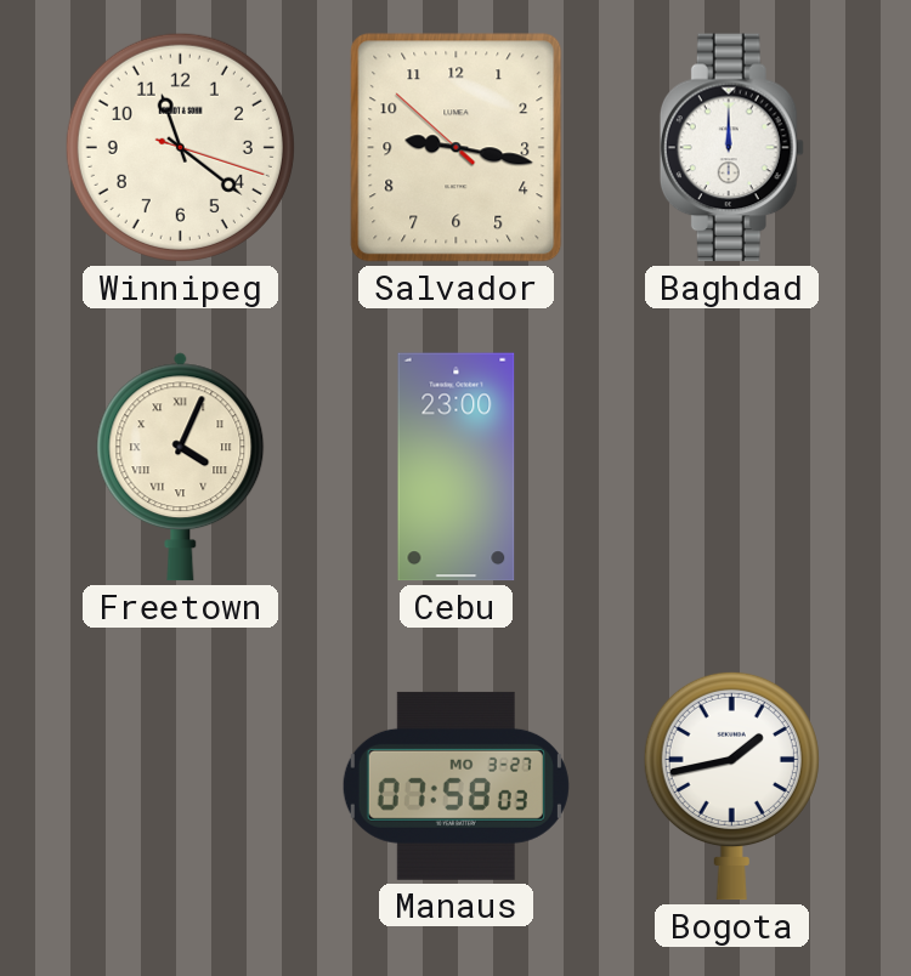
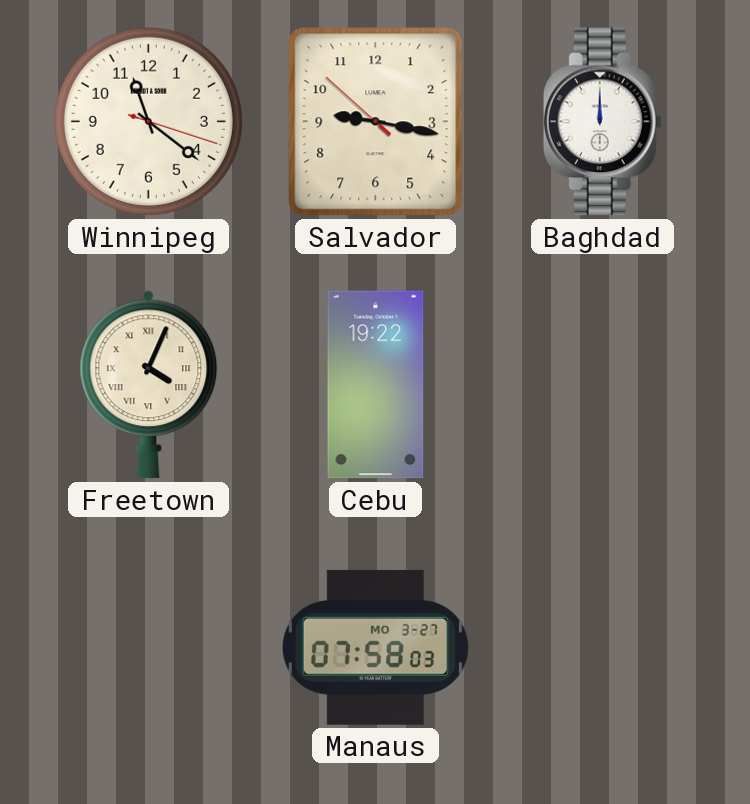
Cebu: 23:00 -> 19:22
Bogota: 1:43 -> none
